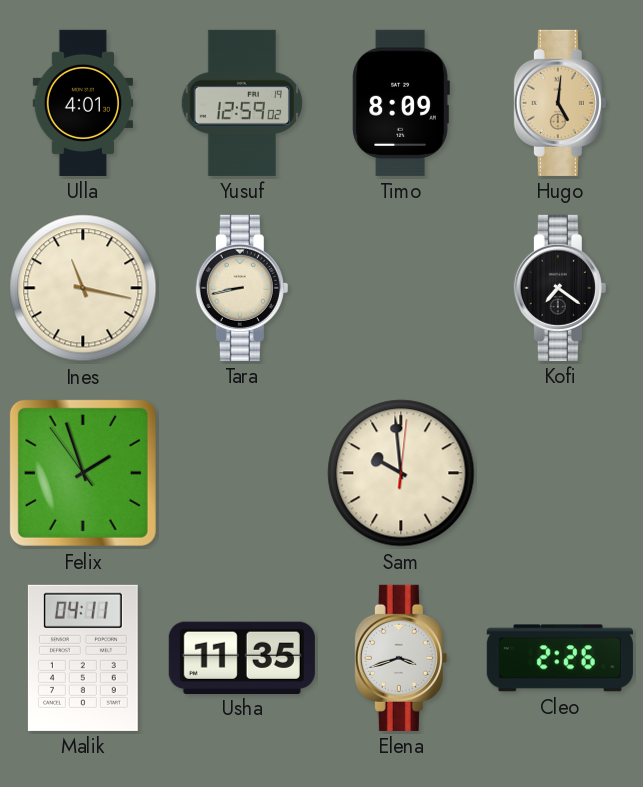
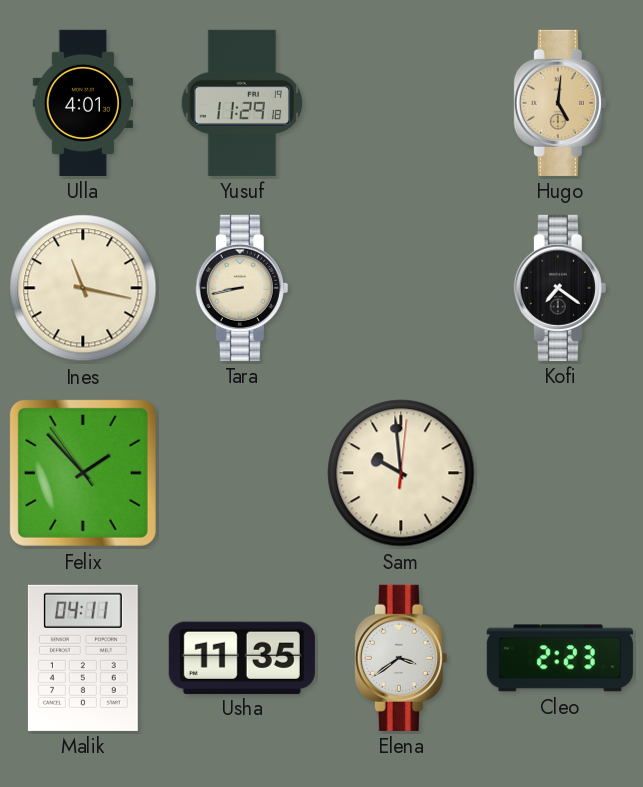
Yusuf: 12:59 -> 11:29
Timo: 8:09 -> none
Felix: 1:56 -> 1:52
Elena: 3:42 -> 3:39
Cleo: 2:26 -> 2:23
